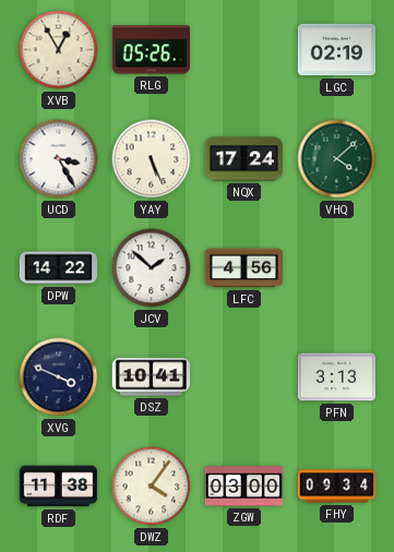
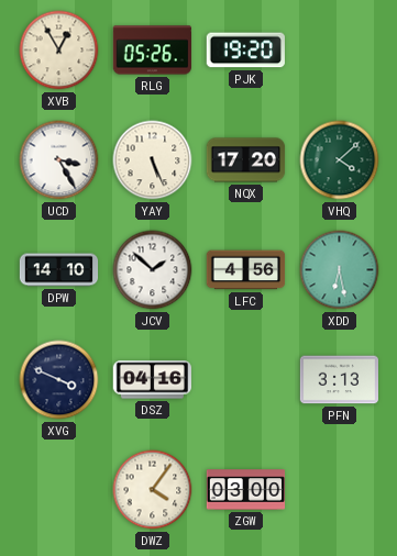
PJK: none -> 19:20
LGC: 02:19 -> none
NQX: 17:24 -> 17:20
DPW: 14:22 -> 14:10
XDD: none -> 6:28
DSZ: 10:41 -> 04:16
RDF: 11:38 -> none
FHY: 09:34 -> none
